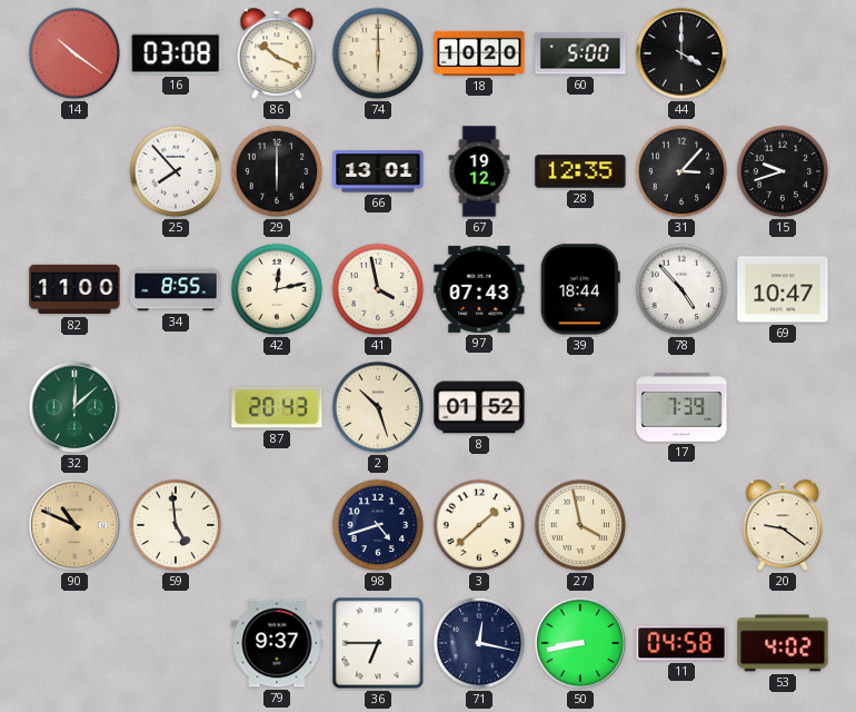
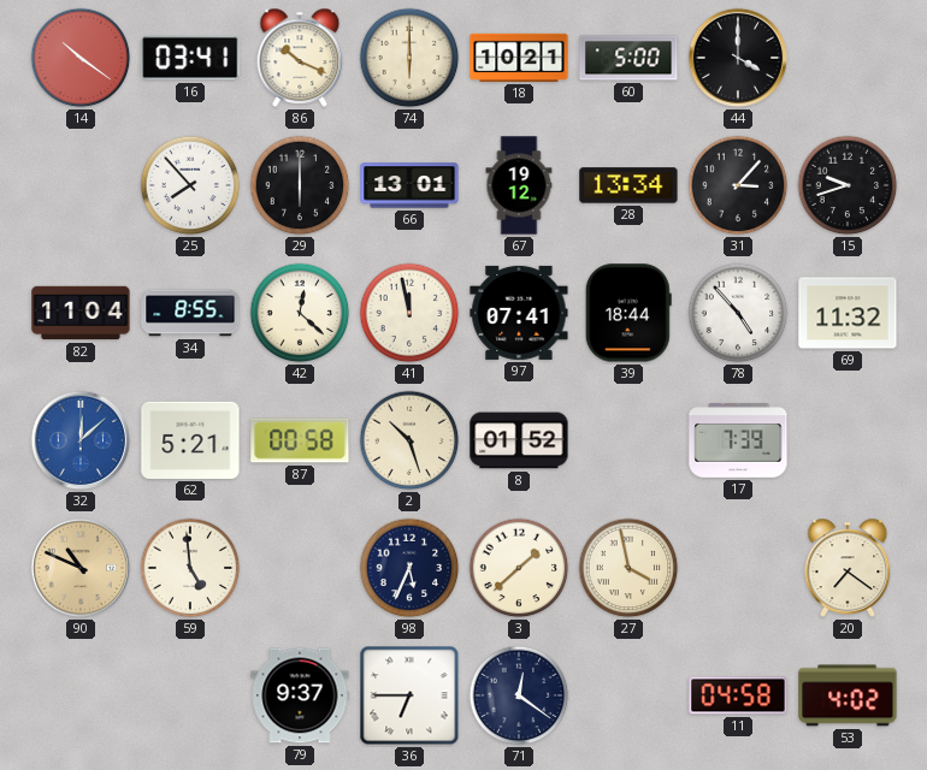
16: 03:08 -> 03:41
18: 10:20 -> 10:21
28: 12:35 -> 13:34
82: 11:00 -> 11:04
42: 12:13 -> 12:22
41: 3:58 -> 11:58
97: 07:43 -> 07:41
69: 10:47 -> 11:32
32 dial: green -> blue
62: none -> 5:21
87: 20:43 -> 00:58
98: 4:42 -> 5:34
20: 9:21 -> 7:21
71: 12:17 -> 12:21
50: 8:43 -> none
